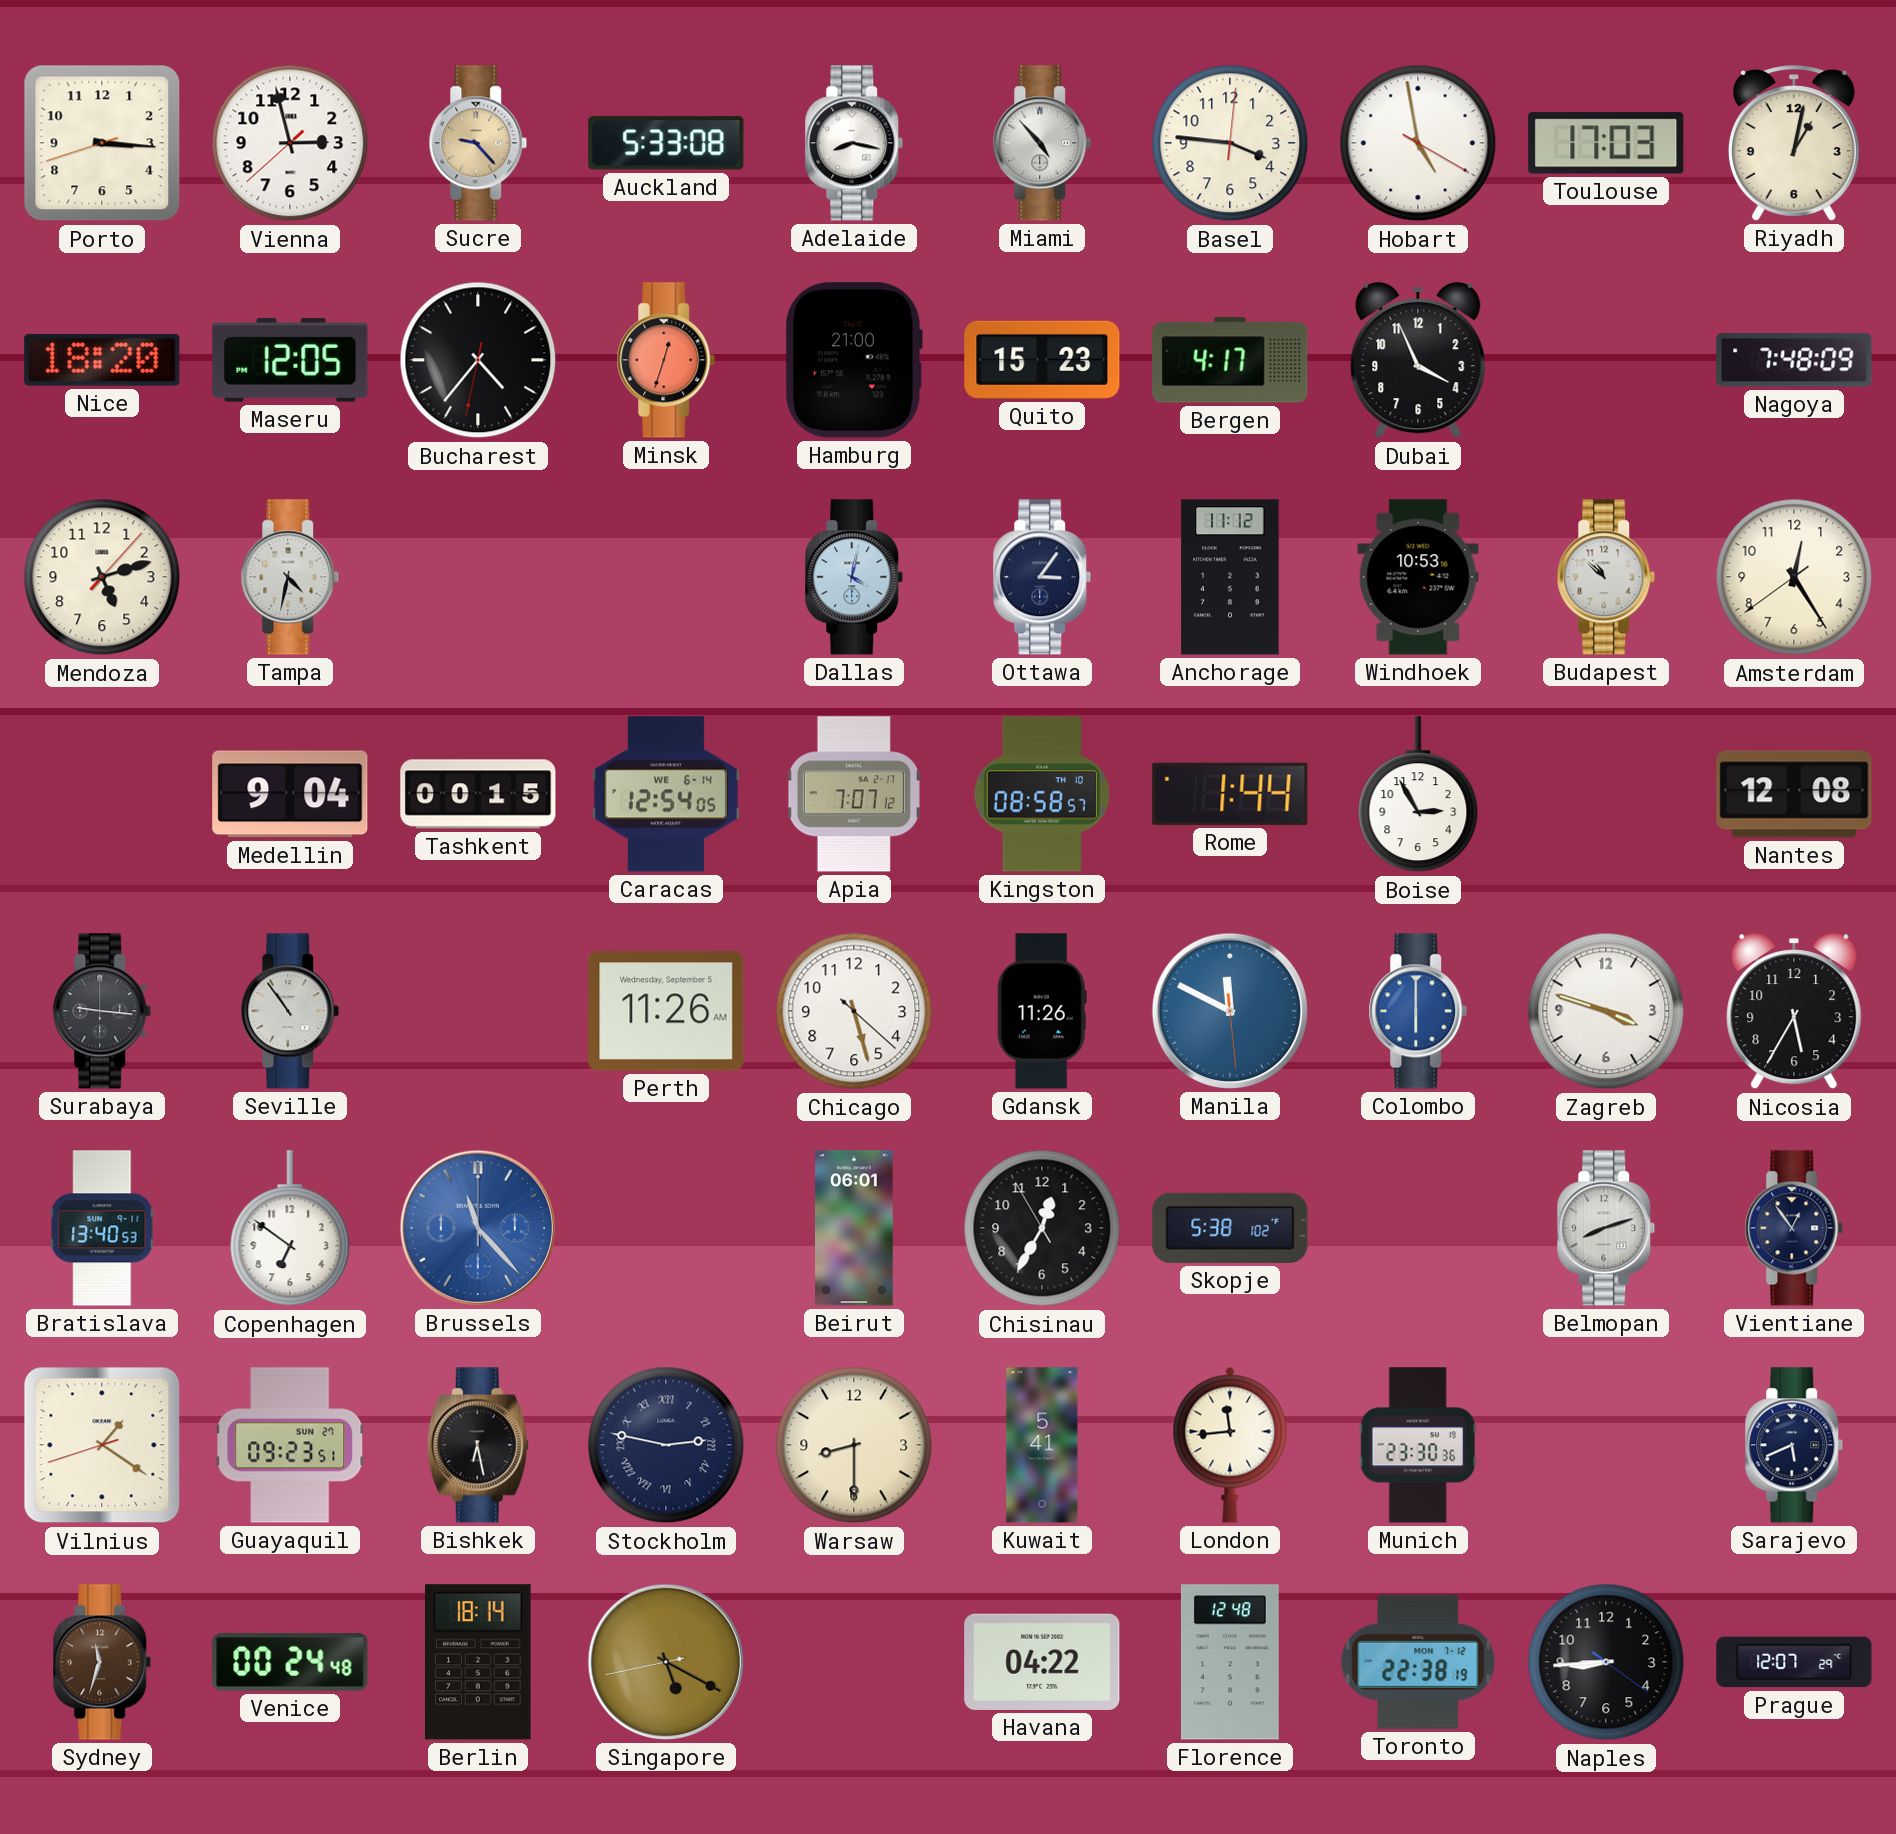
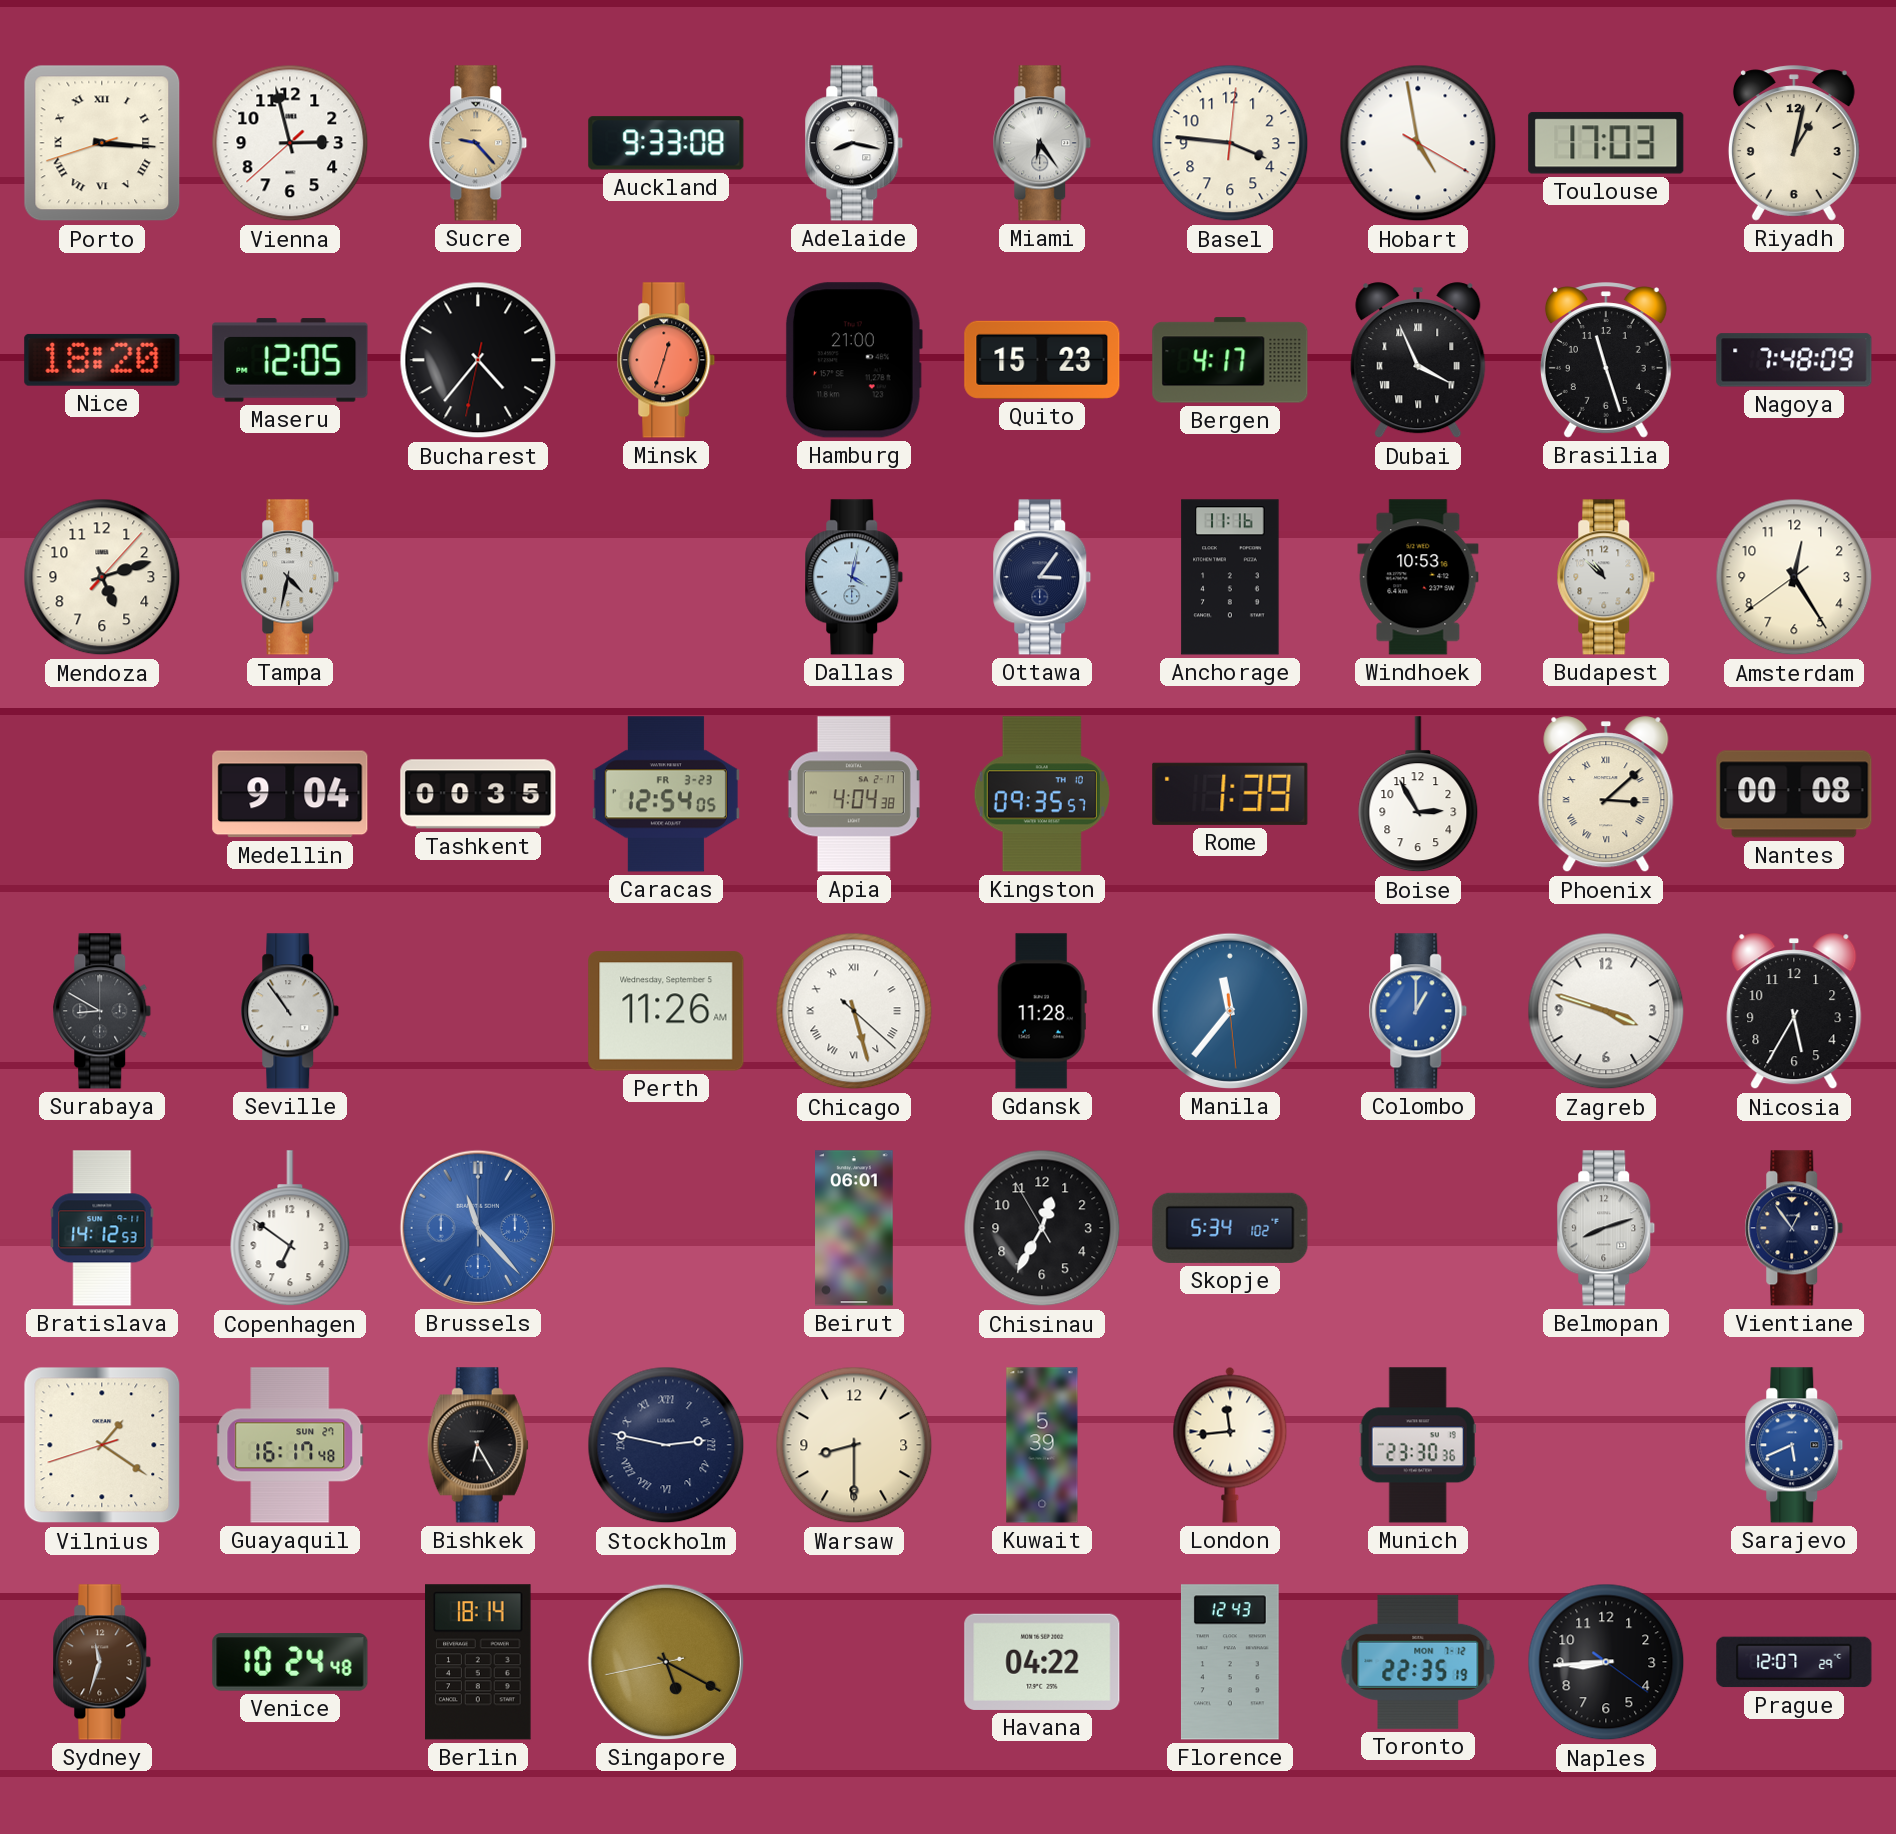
Porto numerals: Arabic -> Roman
Auckland: 5:33 -> 9:33
Miami: 4:53 -> 6:24
Dubai numerals: Arabic -> Roman
Brasilia: none -> 11:27
Anchorage: 11:12 -> 11:16
Tashkent: 00:15 -> 00:35
Caracas date: WE 6-14 -> FR 3-23
Apia: 7:07 -> 4:04
Kingston: 08:58 -> 09:35
Rome: 1:44 -> 1:39
Phoenix: none -> 3:08
Nantes: 12:08 -> 00:08
Surabaya: 9:16 -> 8:50
Chicago numerals: Arabic -> Roman
Gdansk: 11:26 -> 11:28
Manila: 11:49 -> 11:36
Colombo: 6:00 -> 1:00
Bratislava: 13:40 -> 14:12
Skopje: 5:38 -> 5:34
Guayaquil: 09:23 -> 16:17
Bishkek: 6:28 -> 6:25
Kuwait: 5:41 -> 5:39
Sarajevo dial: navy -> blue
Venice: 00:24 -> 10:24
Florence: 12:48 -> 12:43
Toronto: 22:38 -> 22:35
